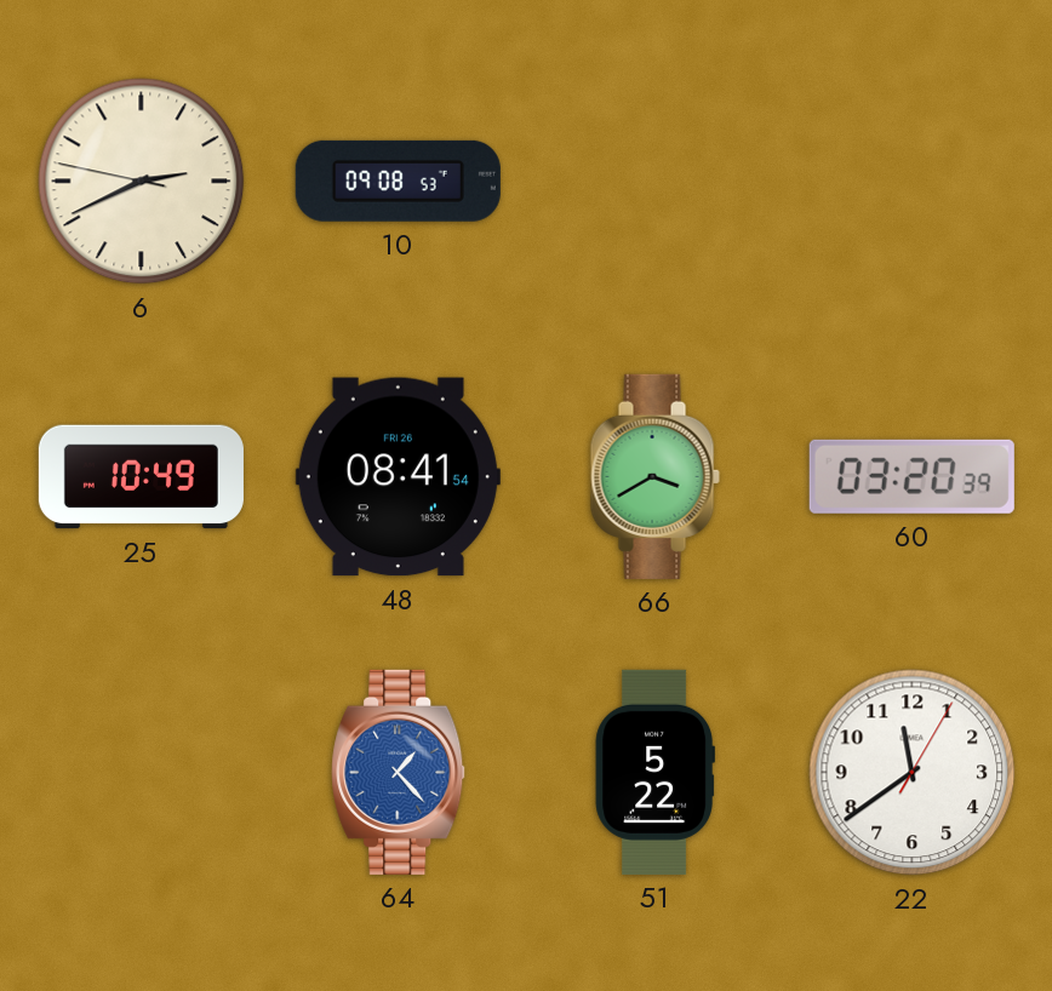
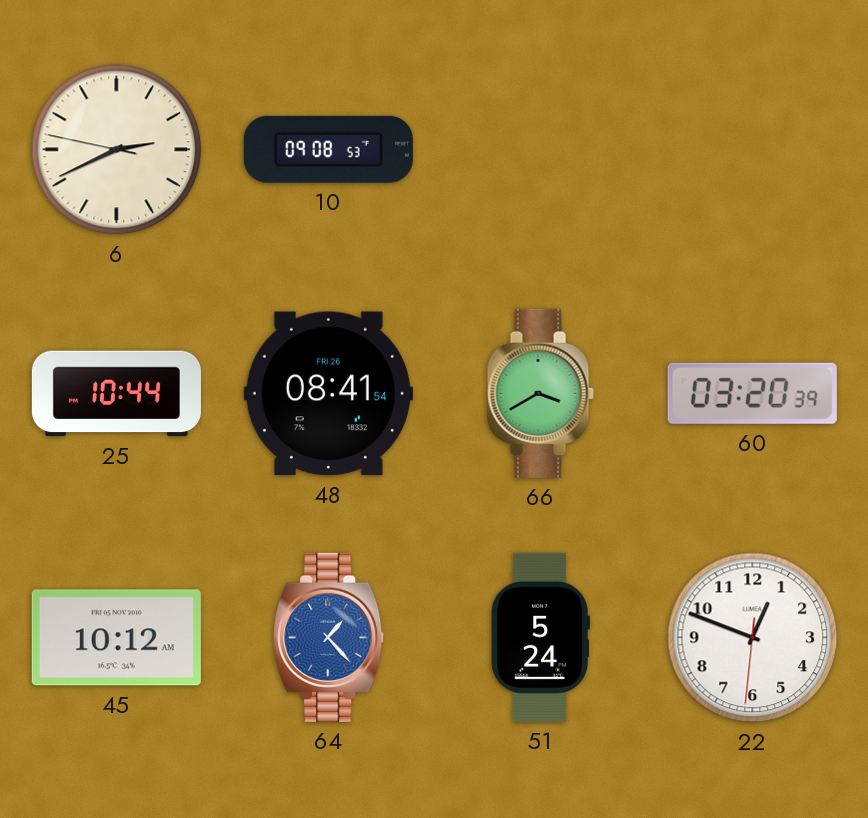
25: 10:49 -> 10:44
45: none -> 10:12
51: 5:22 -> 5:24
22: 11:39 -> 12:48
